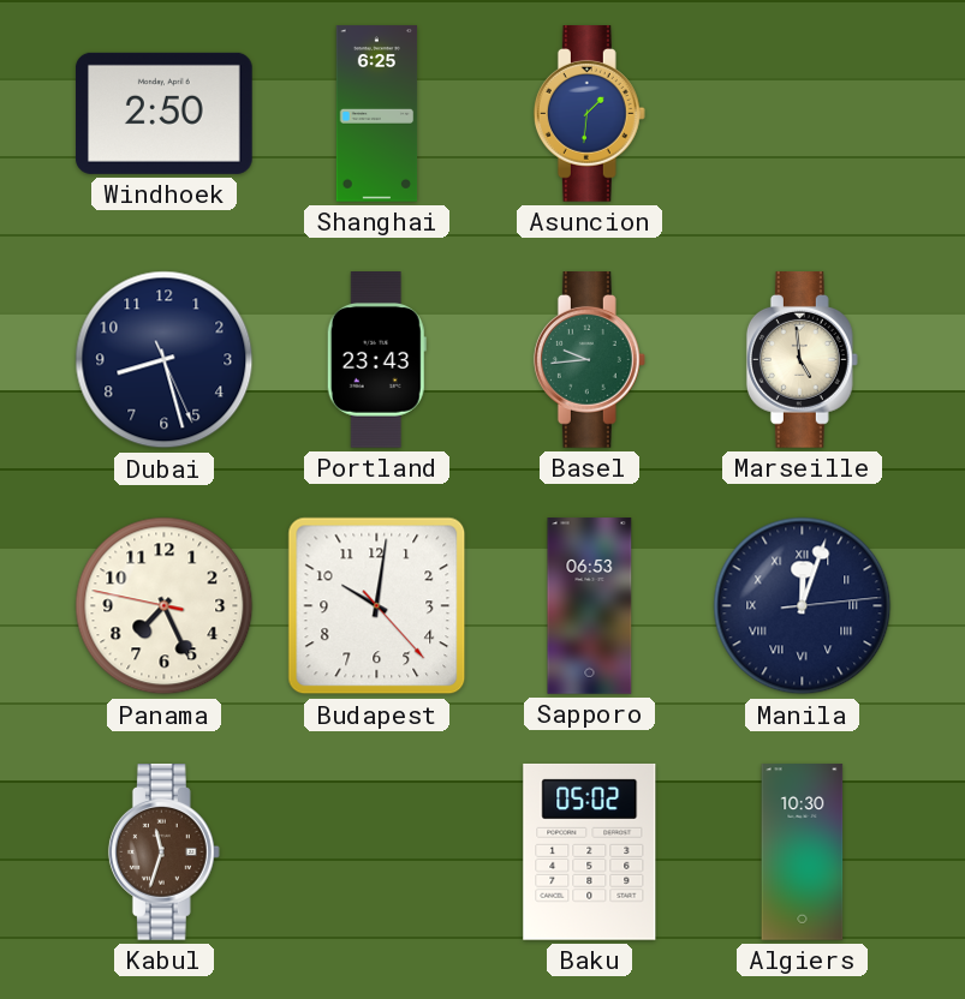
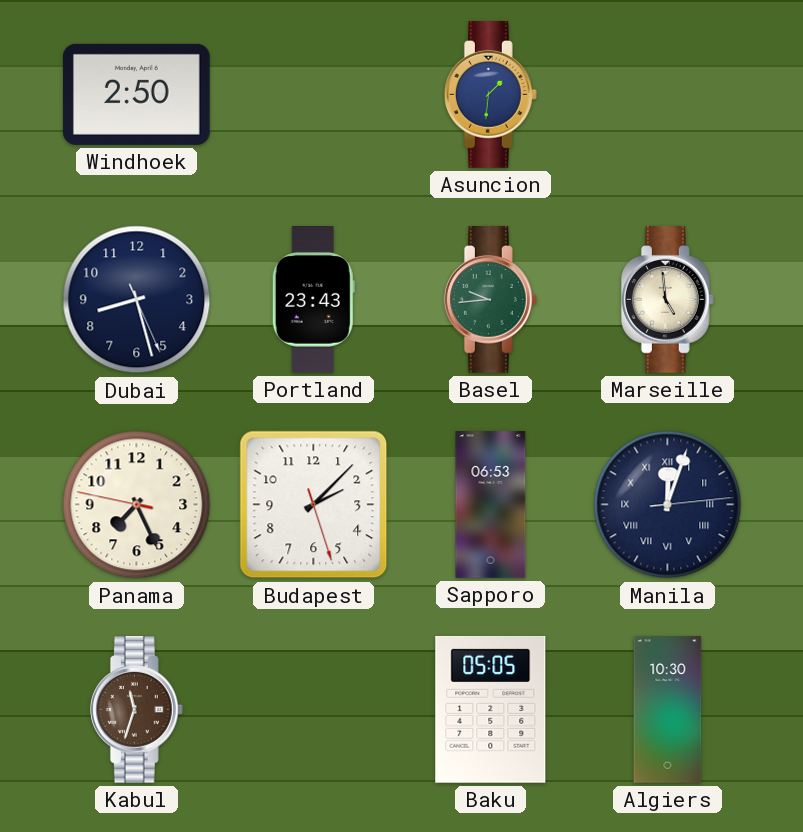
Shanghai: 6:25 -> none
Budapest: 10:01 -> 2:07
Baku: 05:02 -> 05:05
